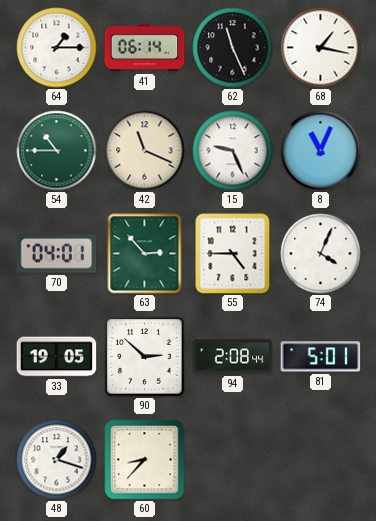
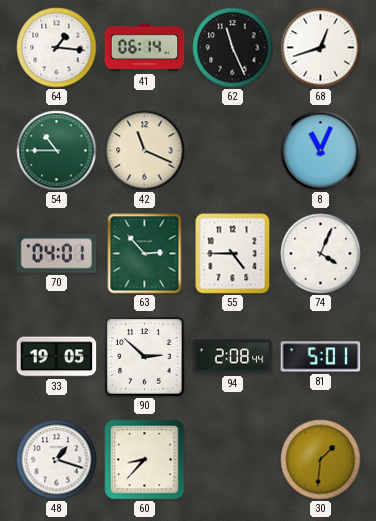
64: 1:15 -> 1:16
68: 1:17 -> 12:42
15: 9:26 -> none
30: none -> 1:31
